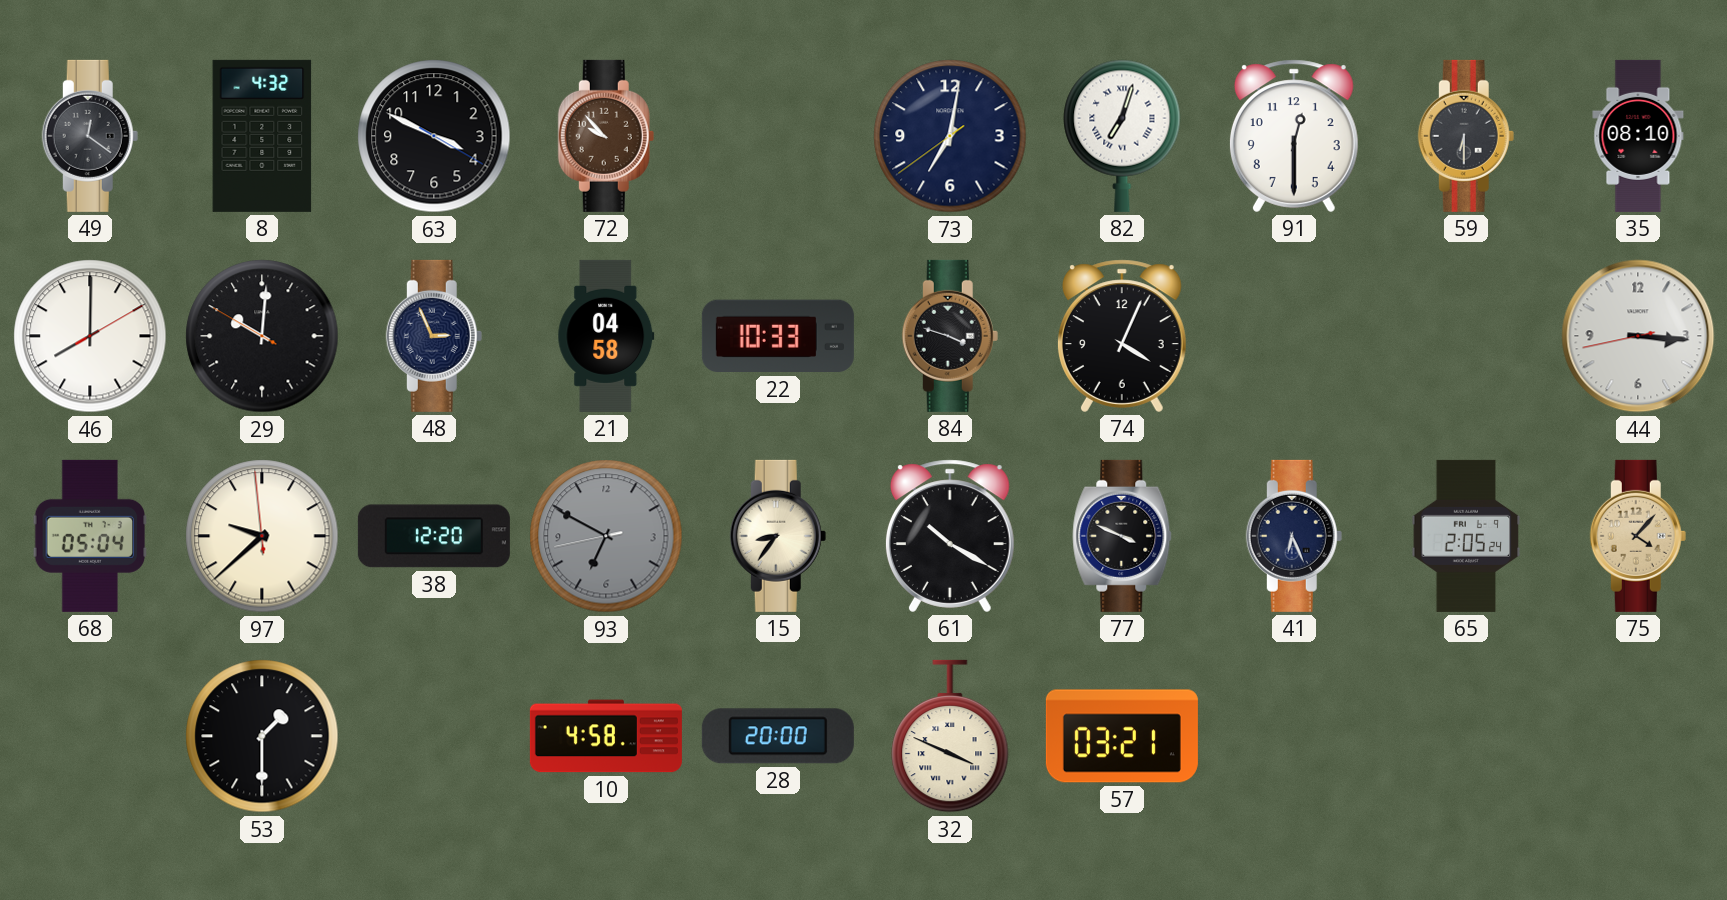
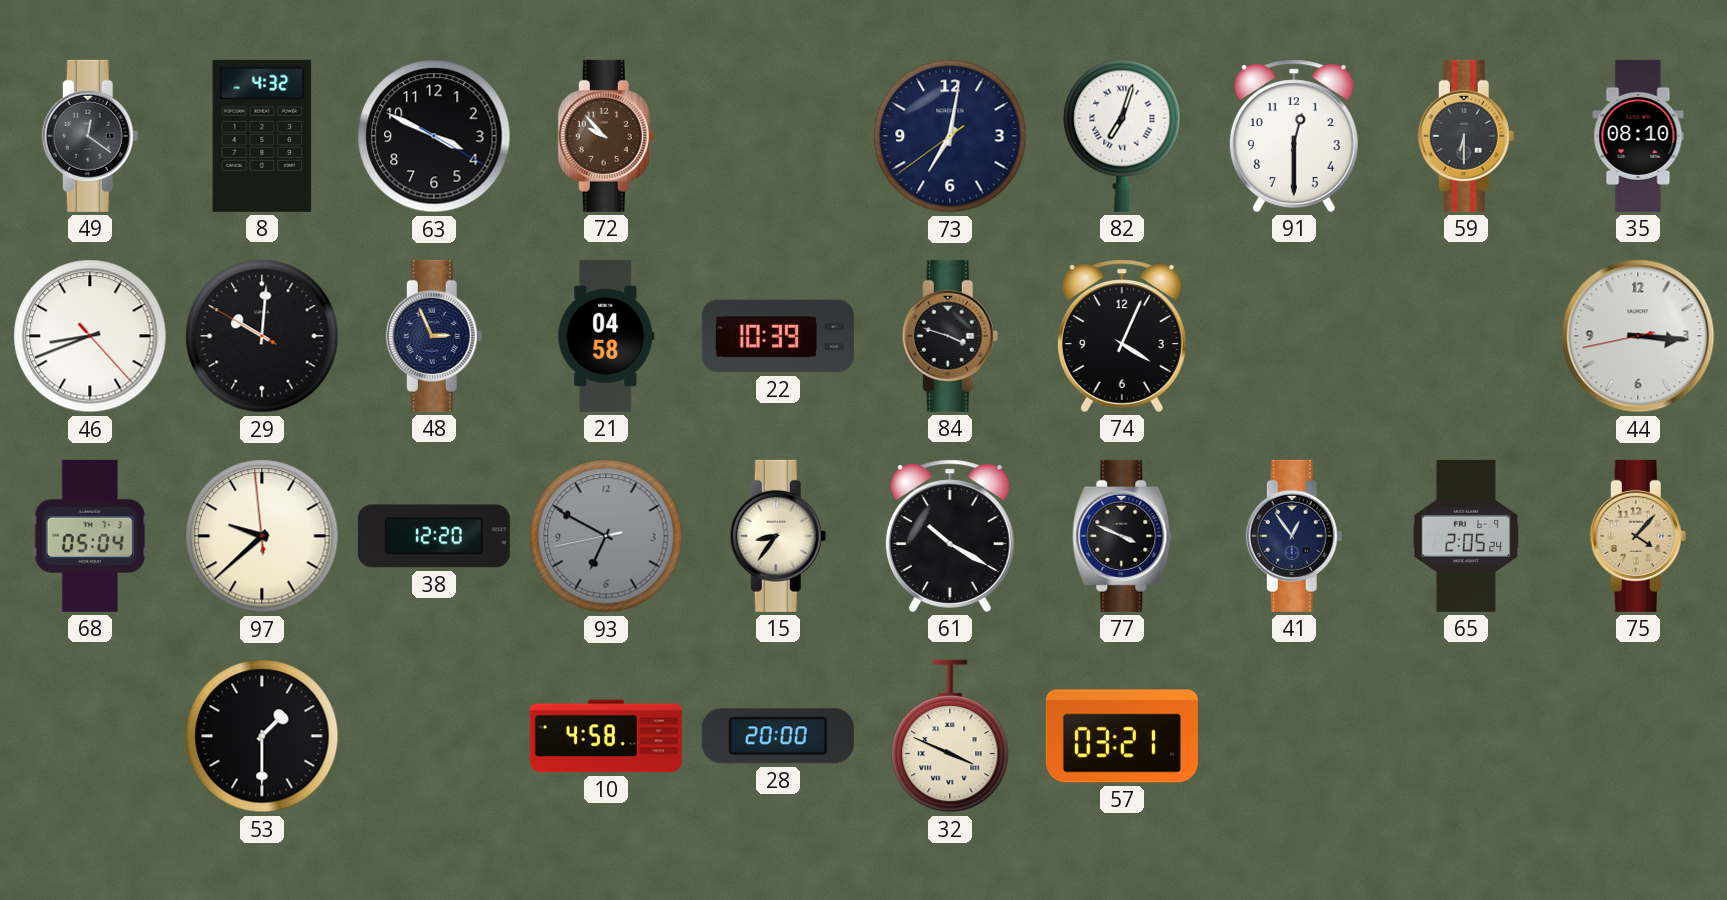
46: 8:00 -> 8:41
22: 10:33 -> 10:39
41: 6:26 -> 12:54
